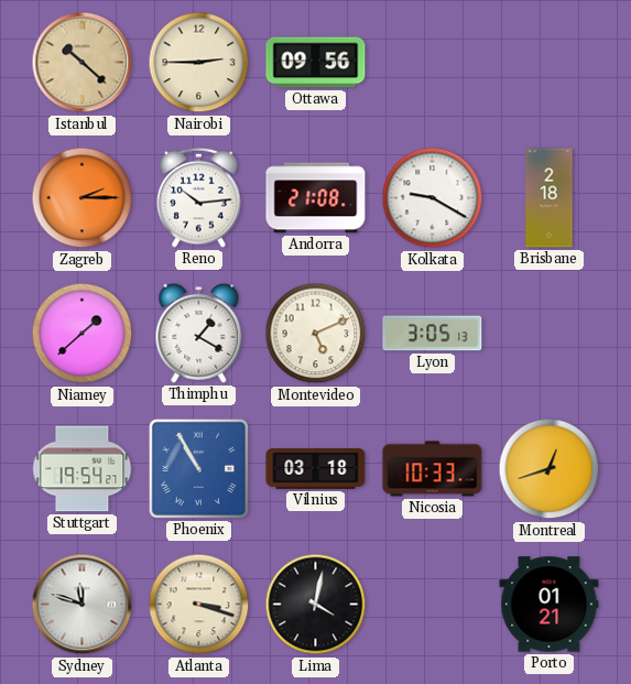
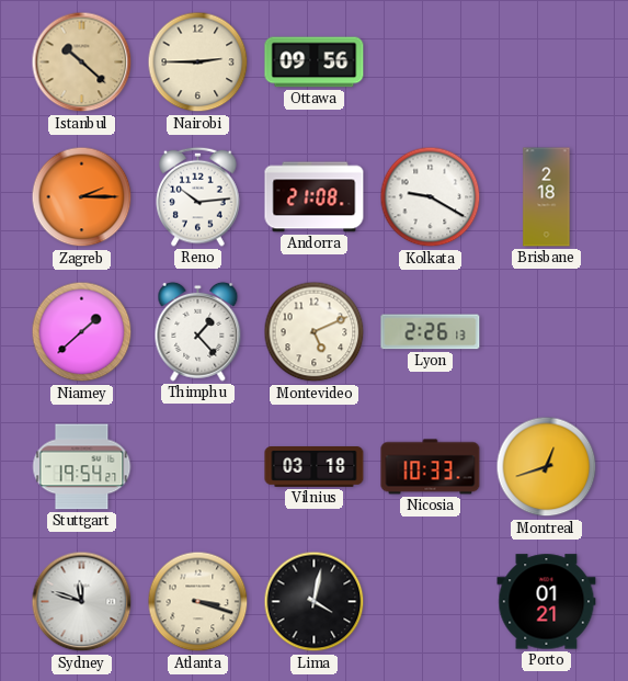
Thimphu: 1:20 -> 1:23
Lyon: 3:05 -> 2:26
Phoenix: 10:55 -> none
